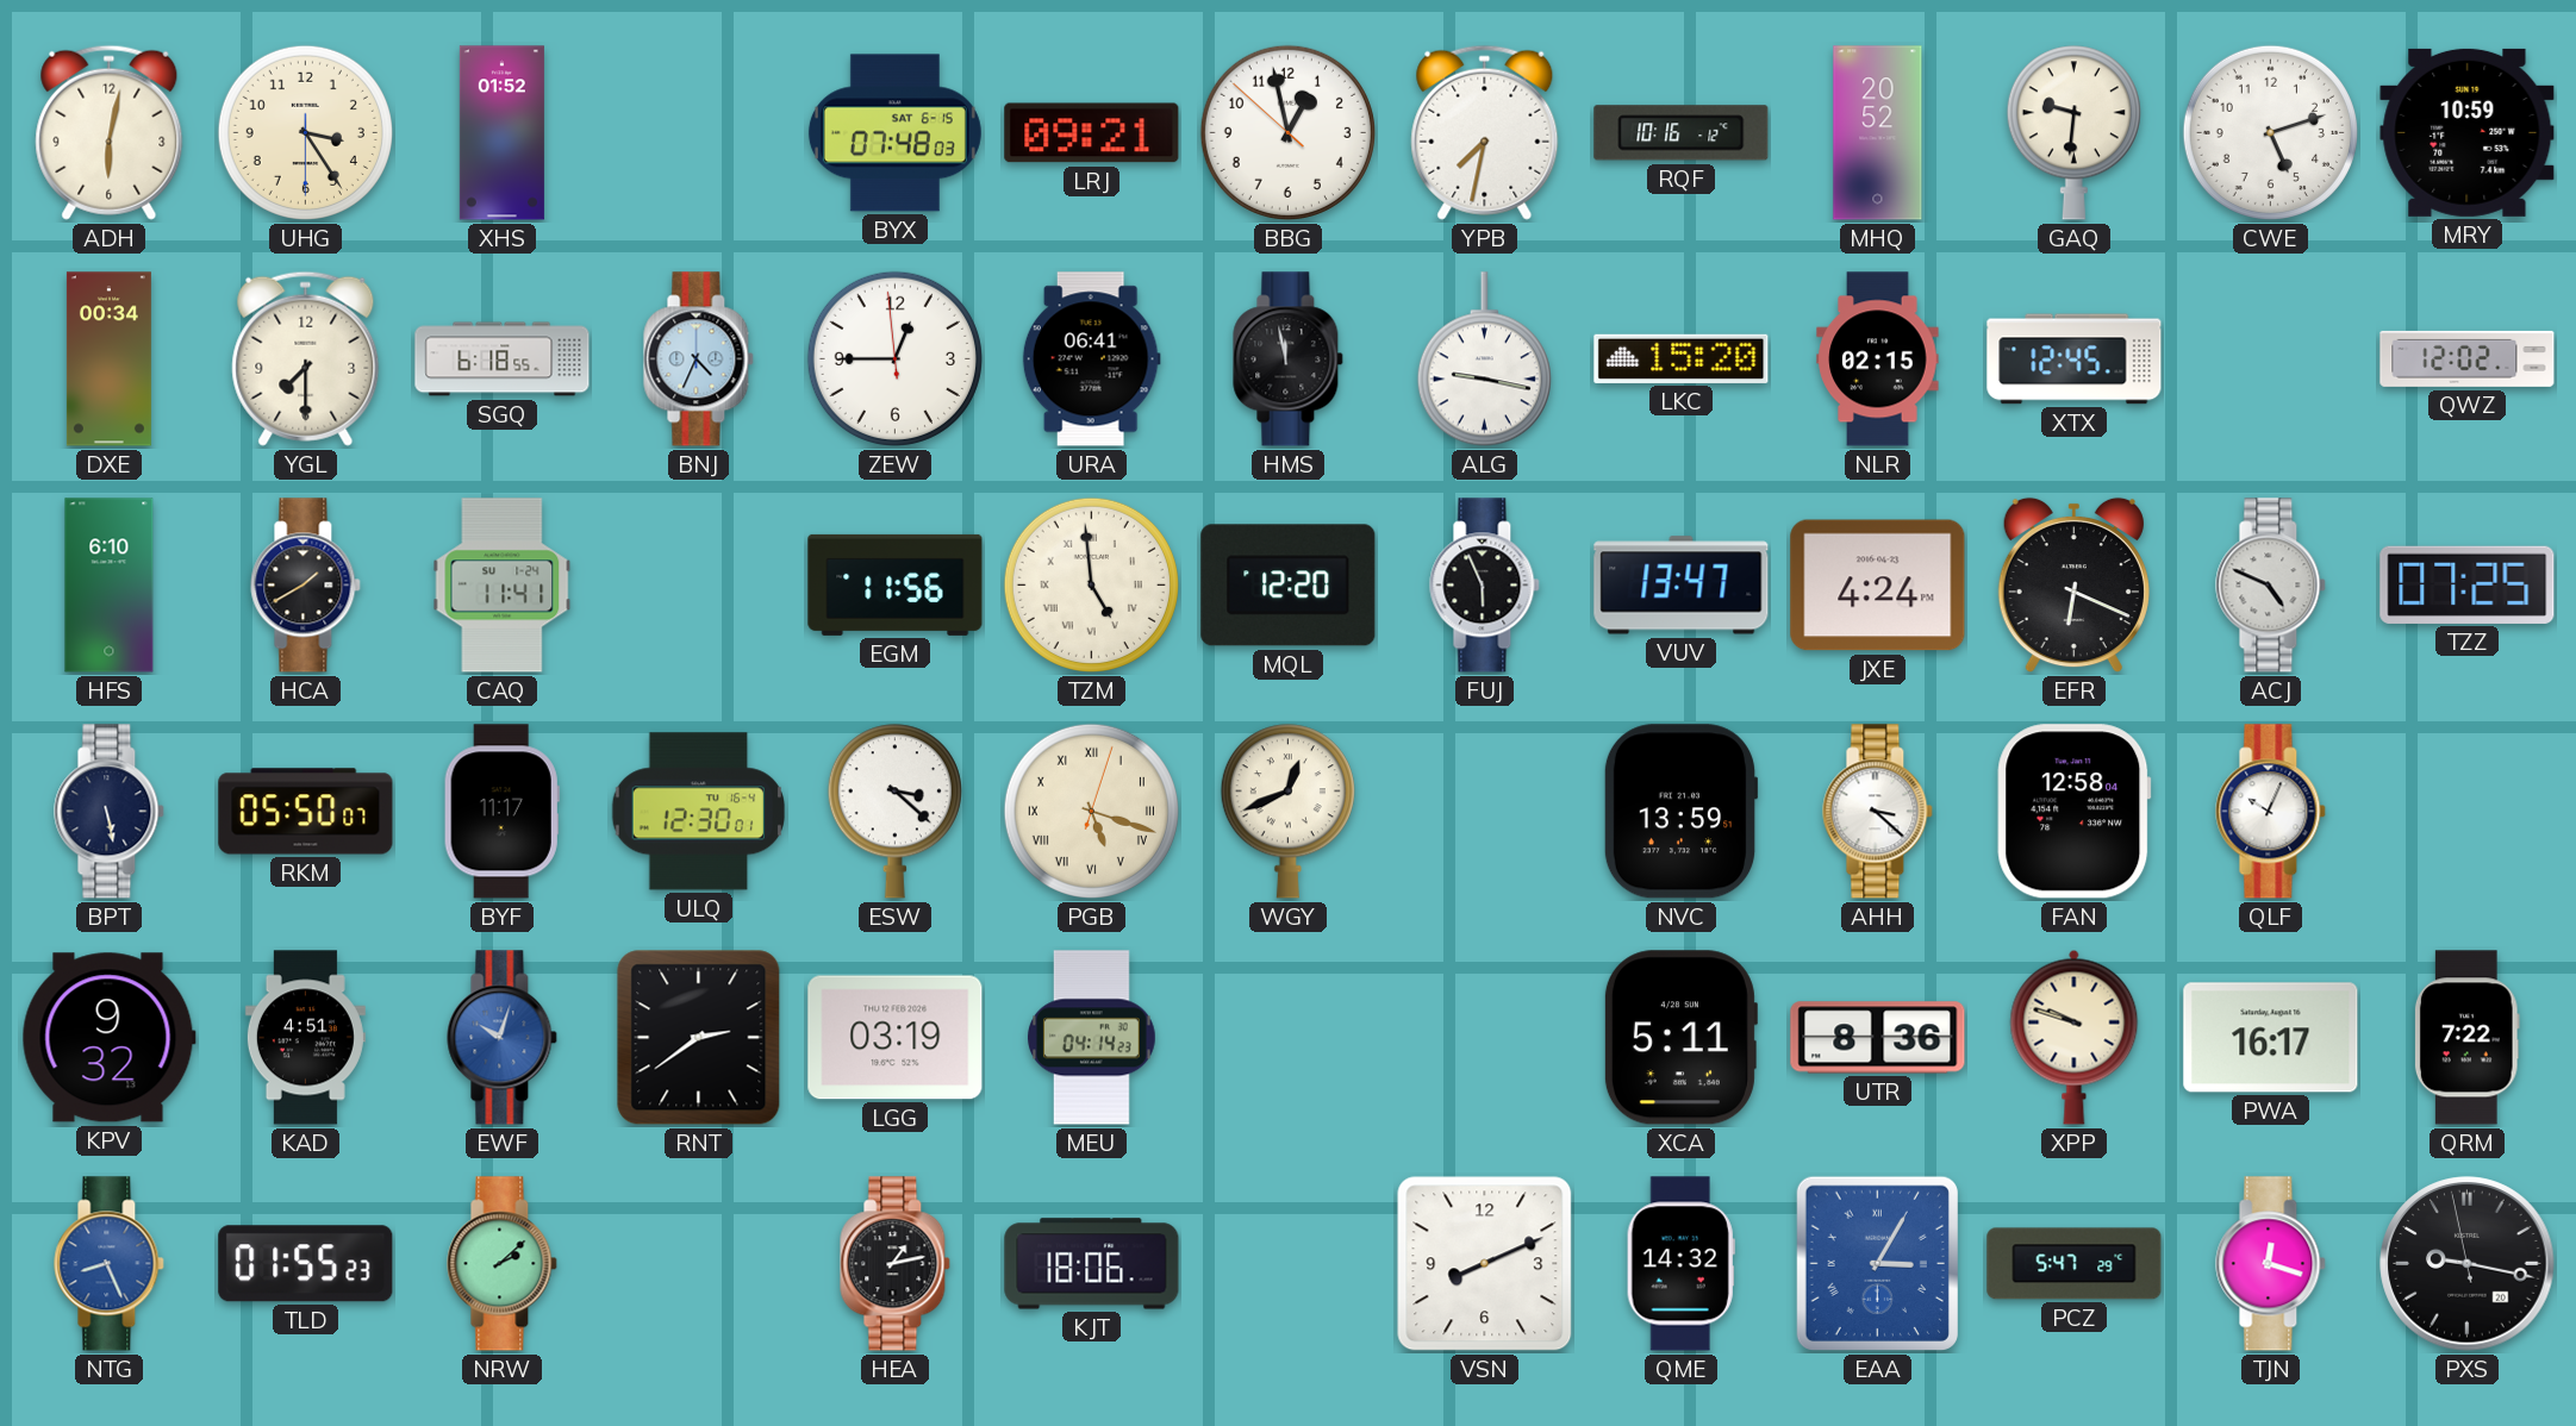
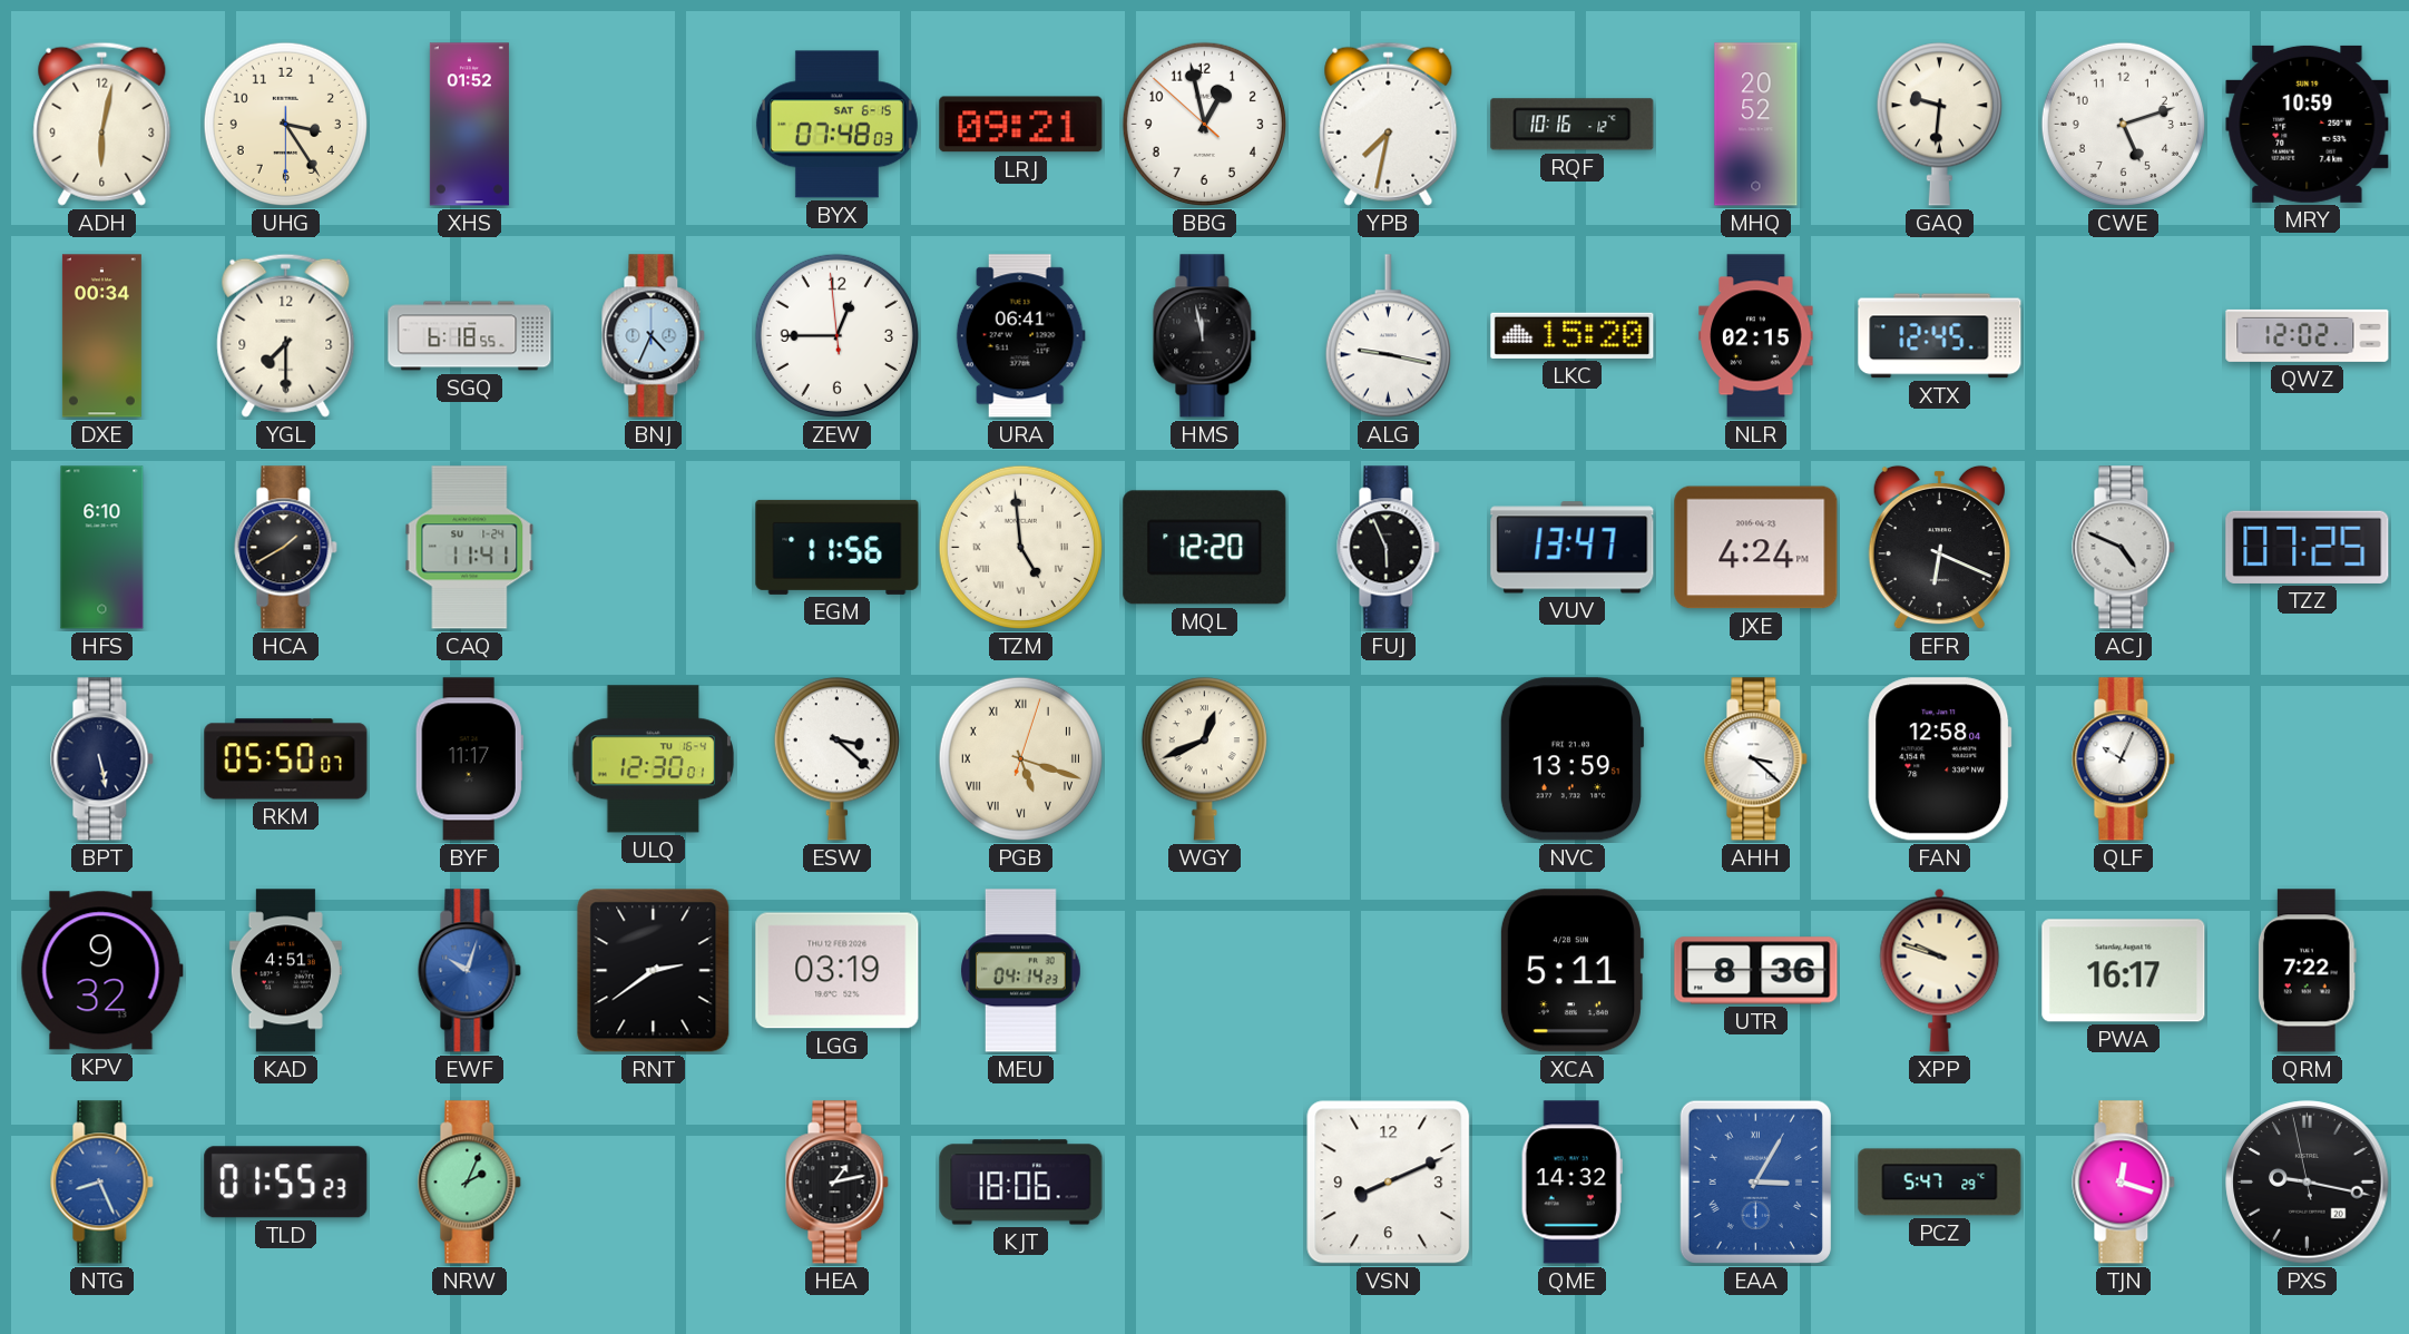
NRW: 2:08 -> 2:04
